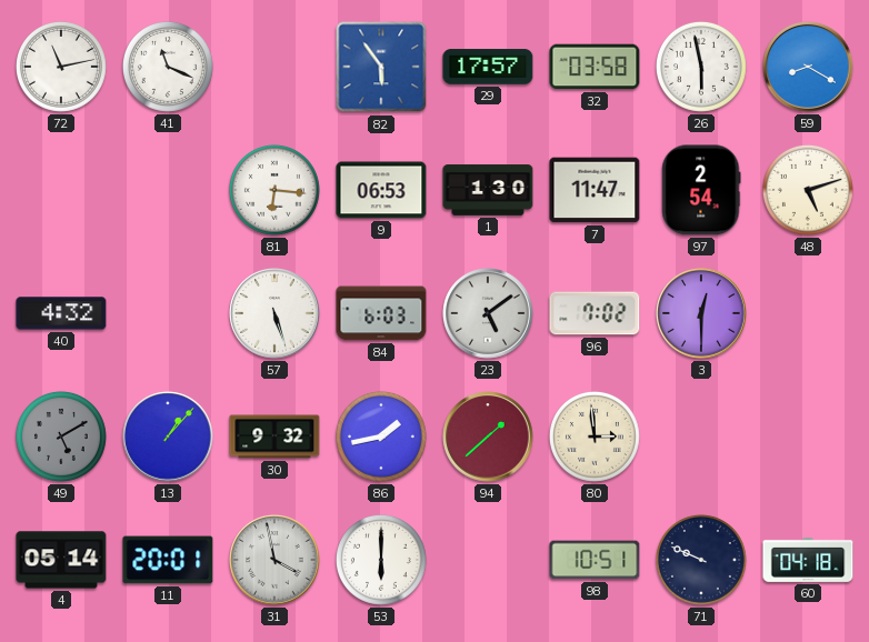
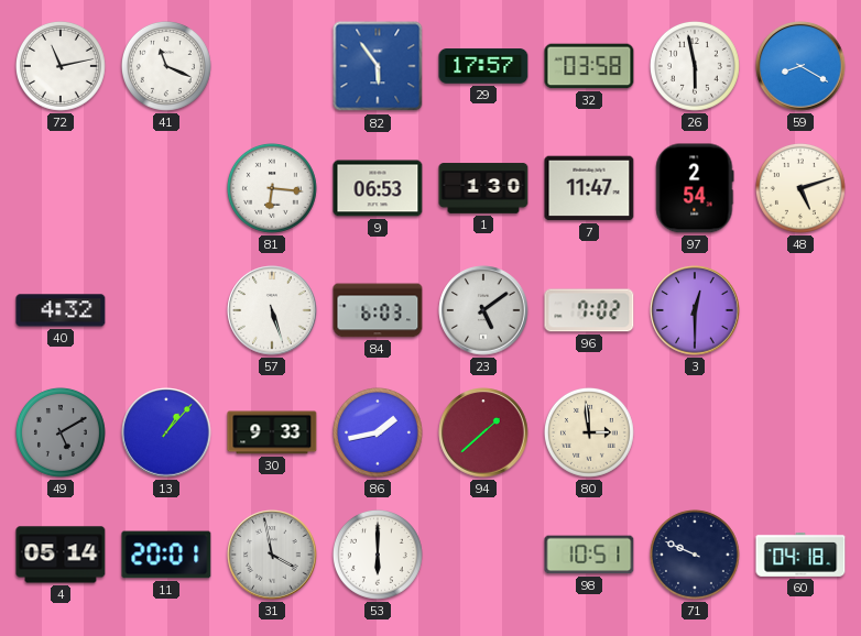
30: 9:32 -> 9:33
